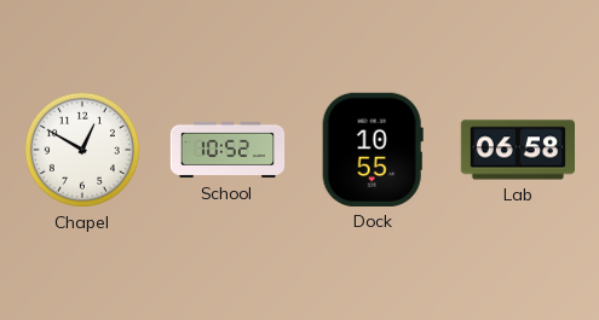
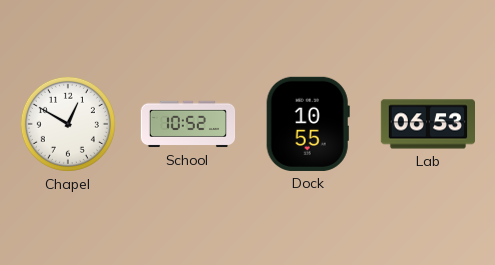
Lab: 06:58 -> 06:53
